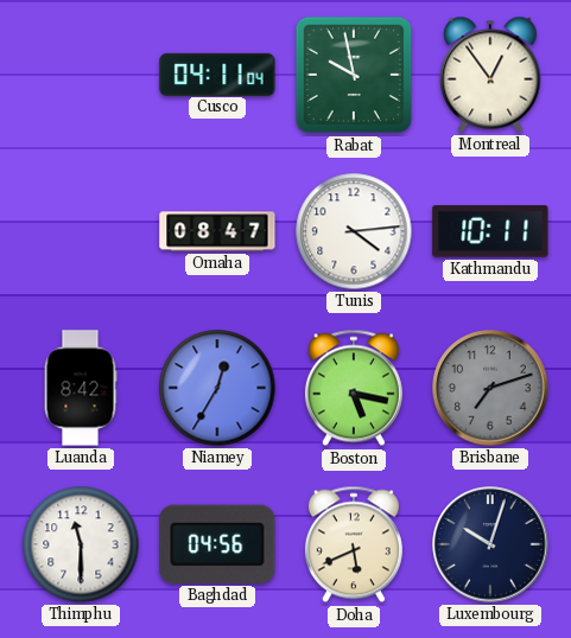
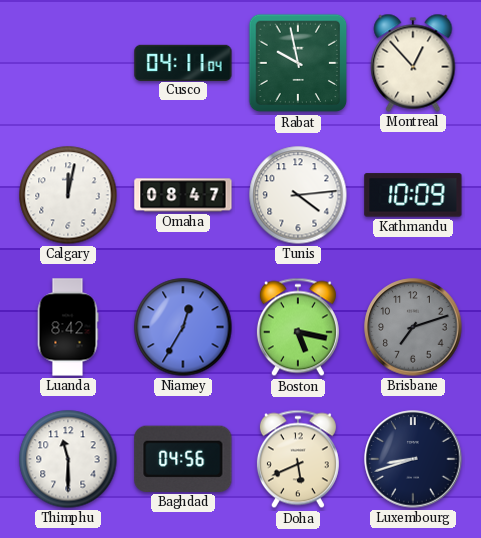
Montreal: 12:54 -> 12:53
Calgary: none -> 12:02
Kathmandu: 10:11 -> 10:09
Luxembourg: 10:03 -> 8:42
